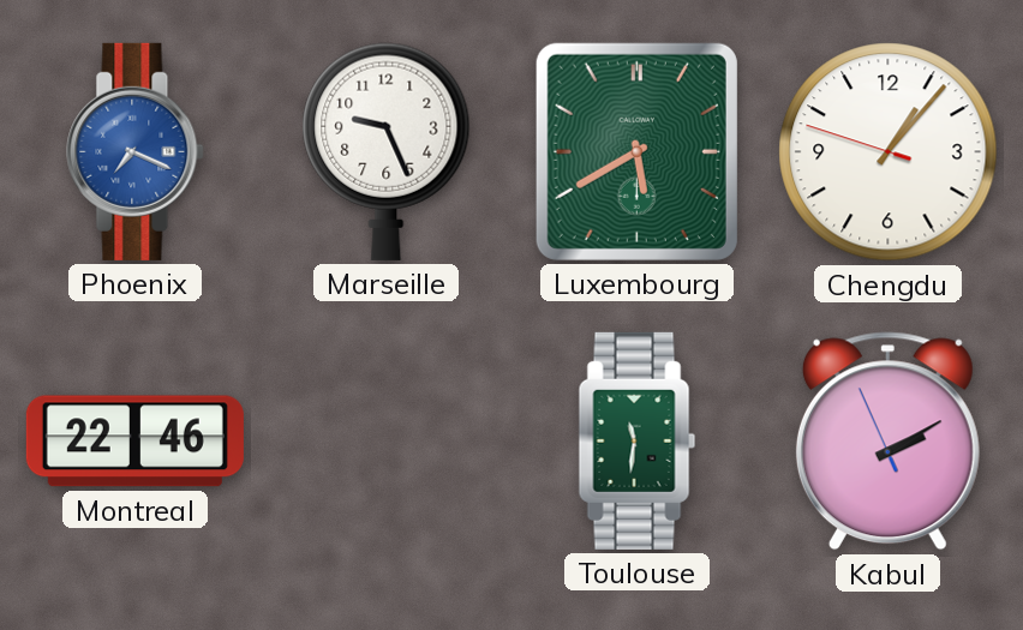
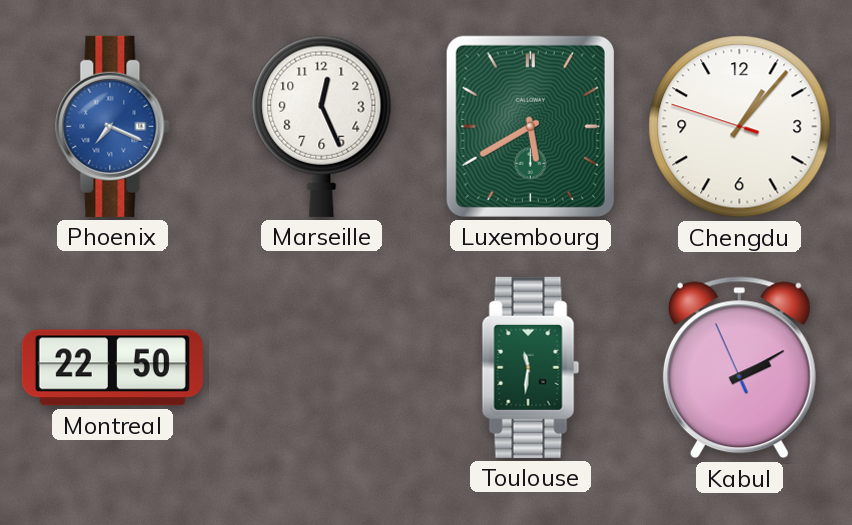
Marseille: 9:26 -> 12:26
Montreal: 22:46 -> 22:50
